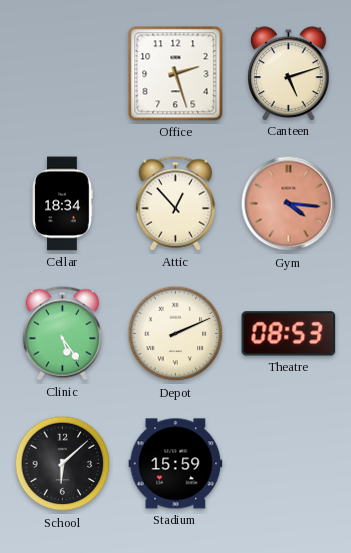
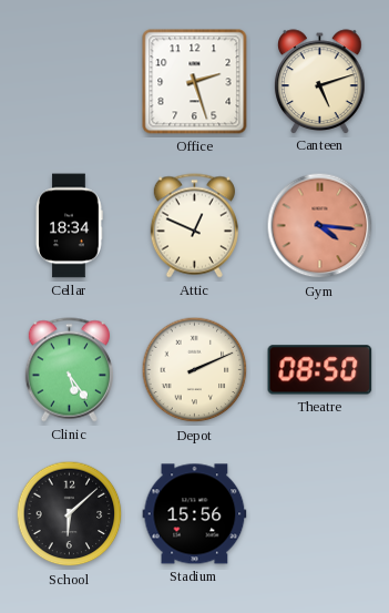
Attic: 12:53 -> 12:49
Theatre: 08:53 -> 08:50
Stadium: 15:59 -> 15:56
